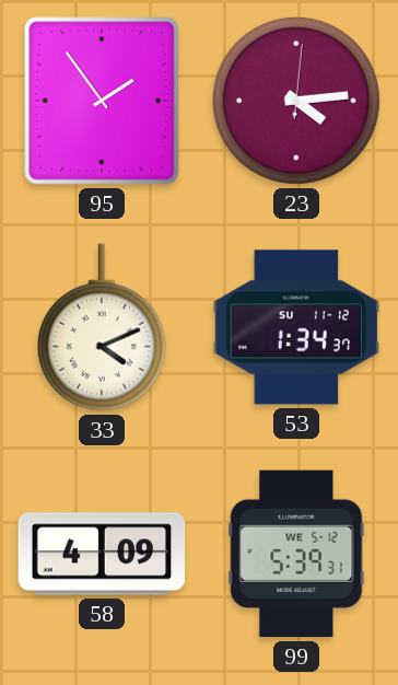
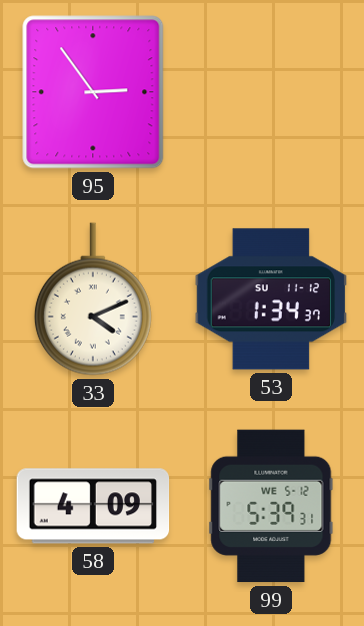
95: 1:54 -> 2:54
23: 4:14 -> none
